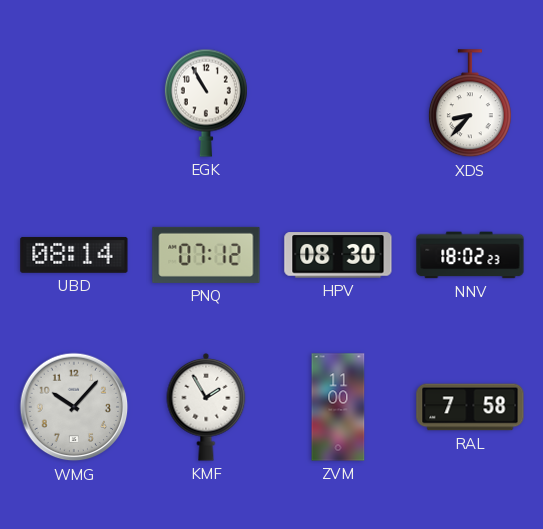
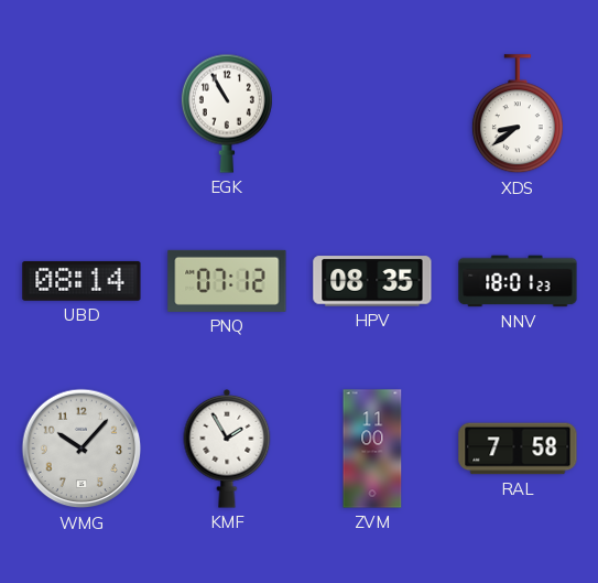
XDS: 8:37 -> 8:39
HPV: 08:30 -> 08:35
NNV: 18:02 -> 18:01
